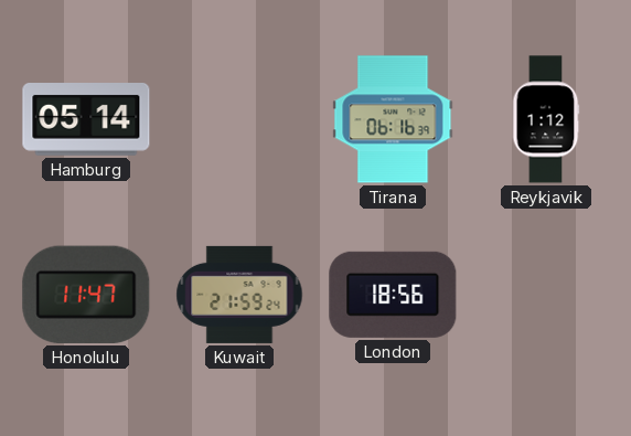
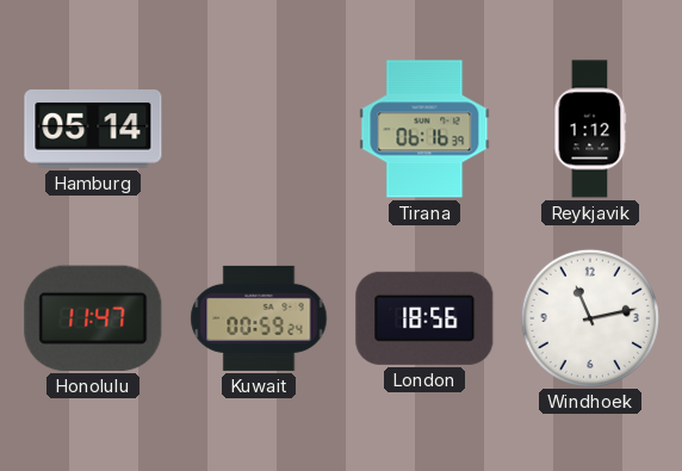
Kuwait: 21:59 -> 00:59
Windhoek: none -> 11:13
